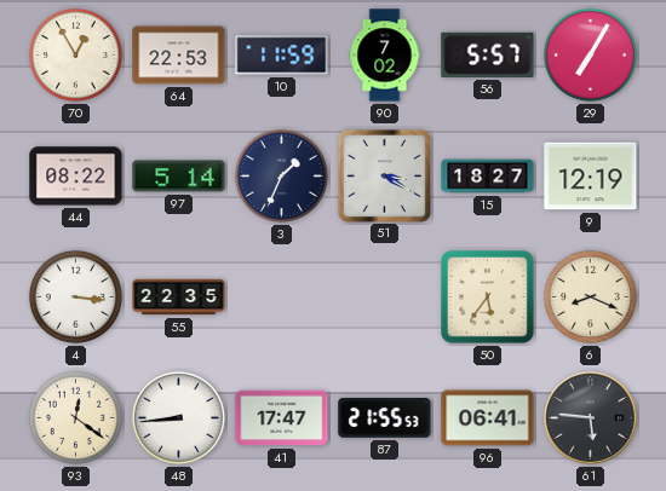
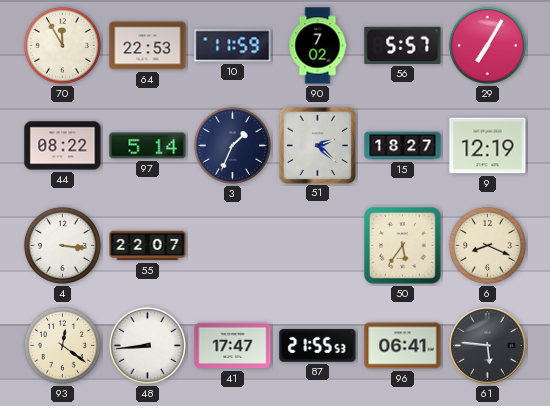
70: 12:55 -> 11:55
51: 3:20 -> 2:22
55: 22:35 -> 22:07
